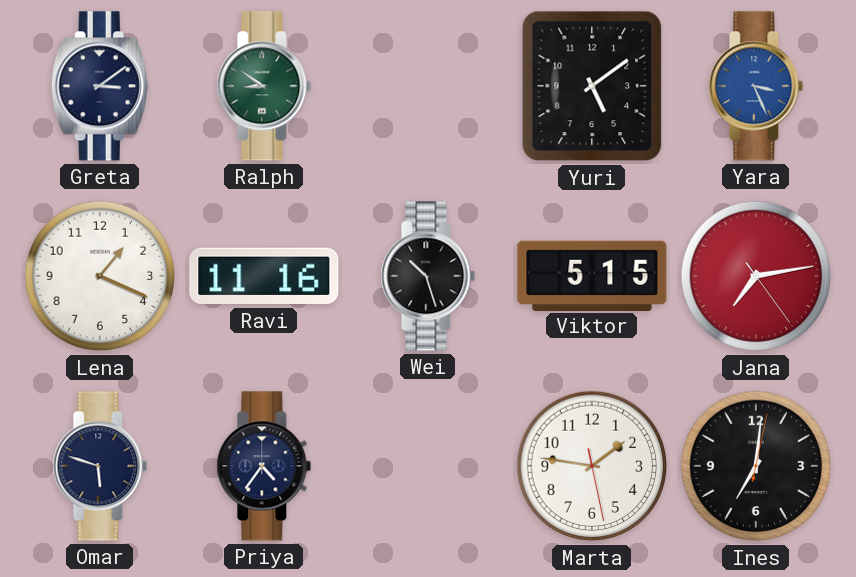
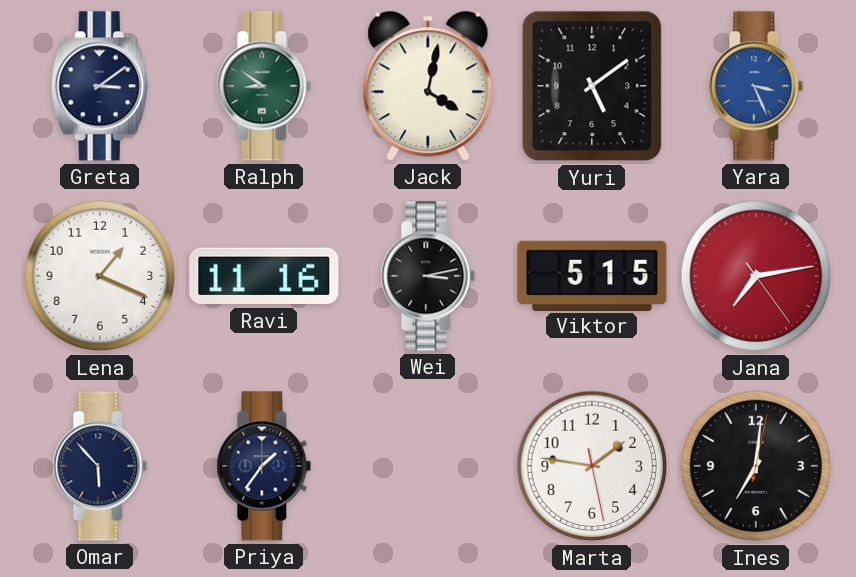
Jack: none -> 4:02
Wei: 10:27 -> 3:13
Omar: 5:48 -> 5:53
Priya: 4:36 -> 1:36
